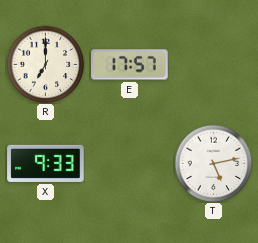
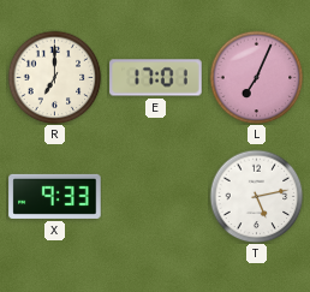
E: 17:57 -> 17:01
L: none -> 7:04
